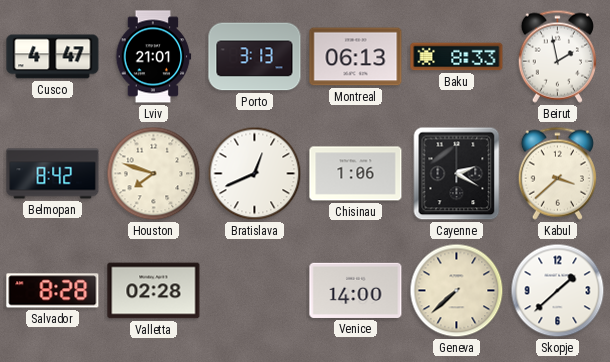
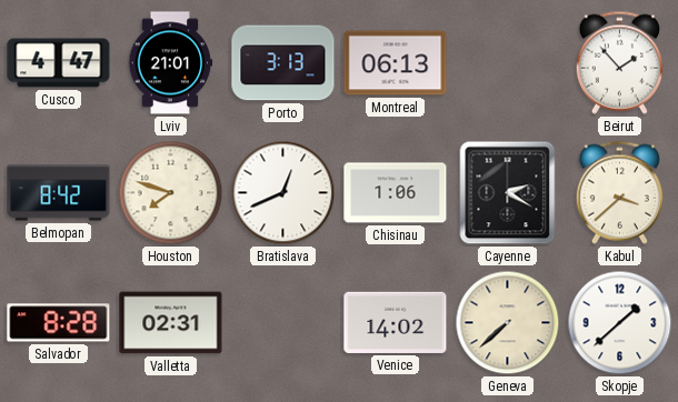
Baku: 8:33 -> none
Beirut: 1:58 -> 1:53
Valletta: 02:28 -> 02:31
Venice: 14:00 -> 14:02
